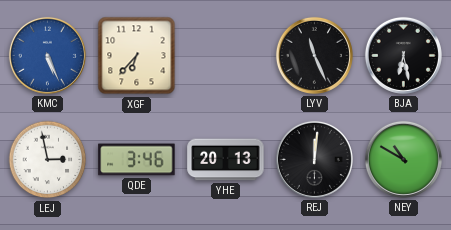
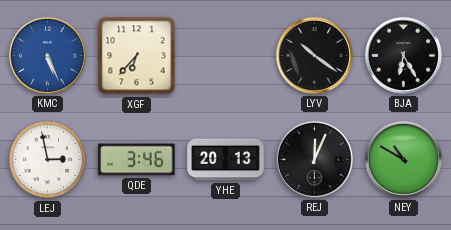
LYV: 11:26 -> 10:21
BJA: 6:28 -> 6:25
REJ: 12:01 -> 12:04
